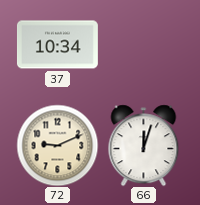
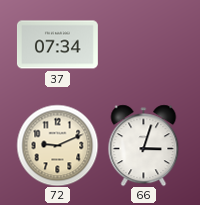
37: 10:34 -> 07:34
66: 12:03 -> 3:03
